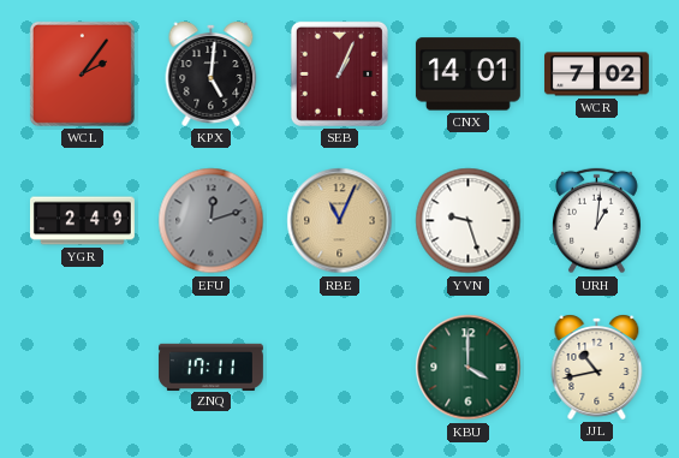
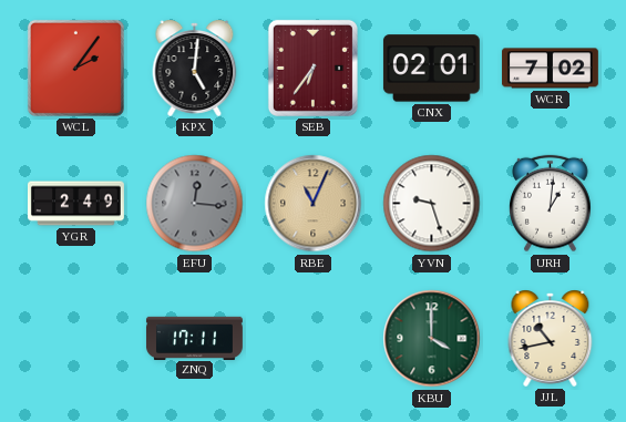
SEB: 1:04 -> 6:36
CNX: 14:01 -> 02:01
EFU: 12:12 -> 12:16
